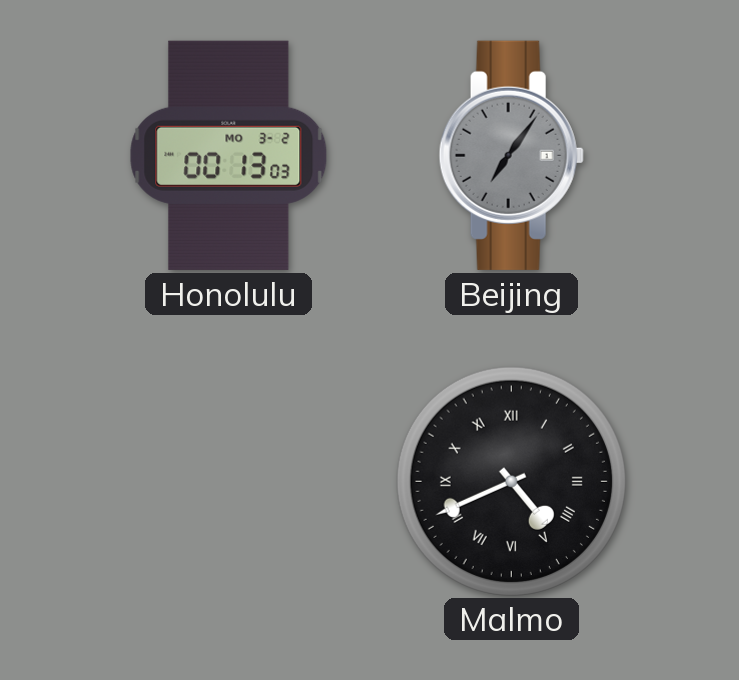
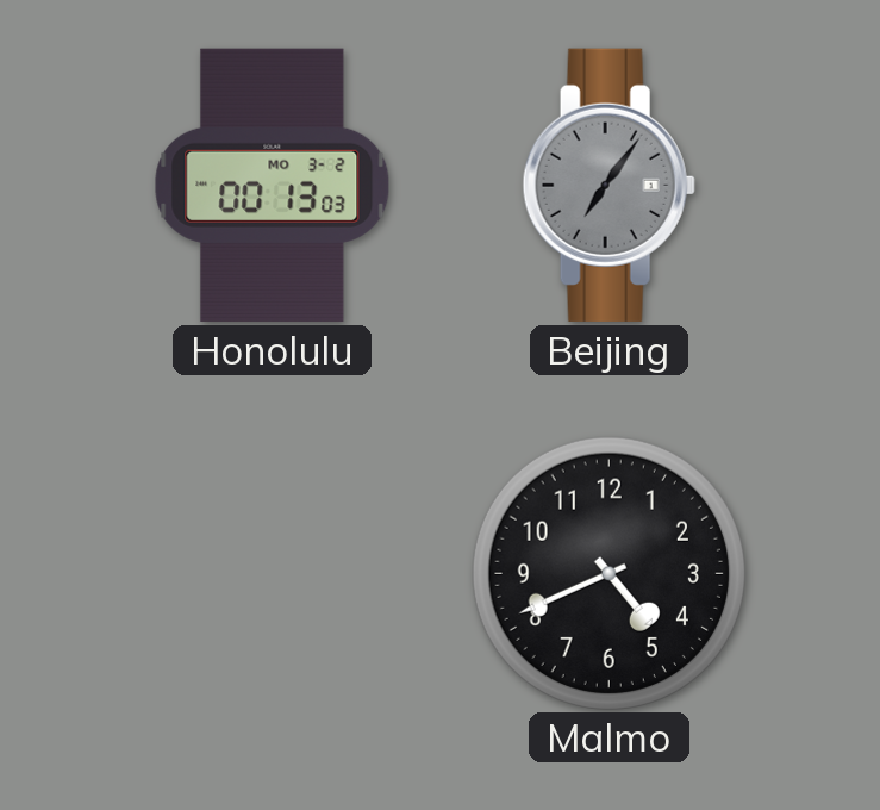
Malmo numerals: Roman -> Arabic
